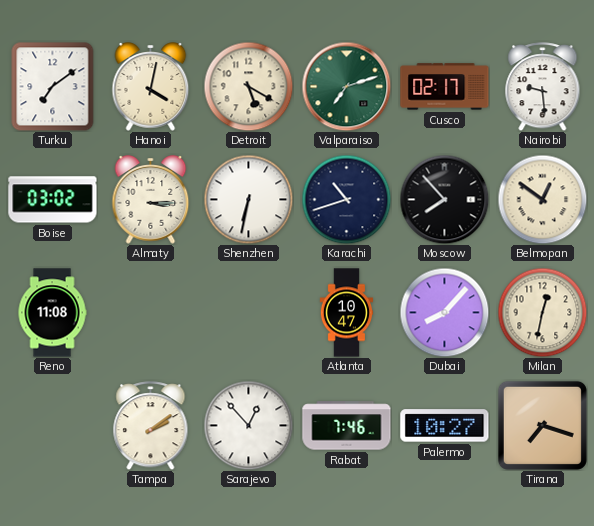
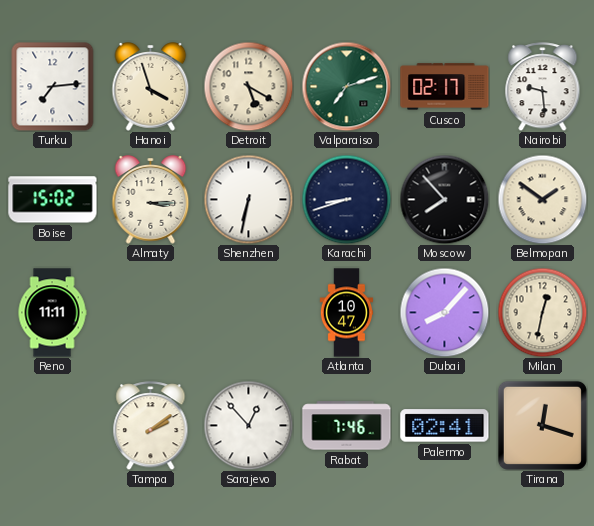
Turku: 7:09 -> 7:14
Hanoi: 4:02 -> 3:57
Boise: 03:02 -> 15:02
Karachi: 10:42 -> 8:42
Belmopan: 12:51 -> 1:51
Reno: 11:08 -> 11:11
Palermo: 10:27 -> 02:41
Tirana: 7:18 -> 12:18
